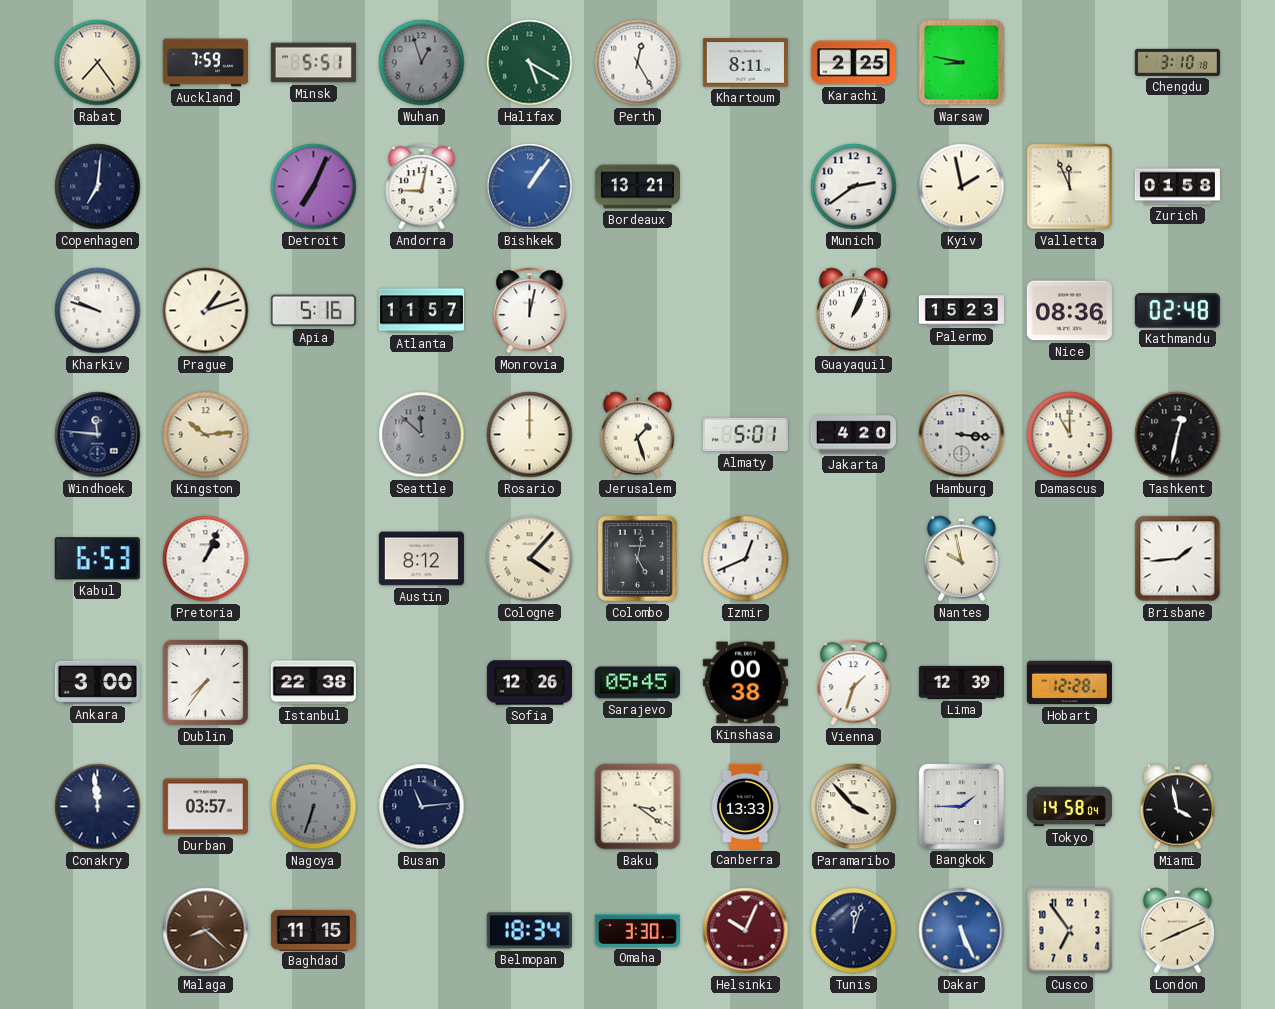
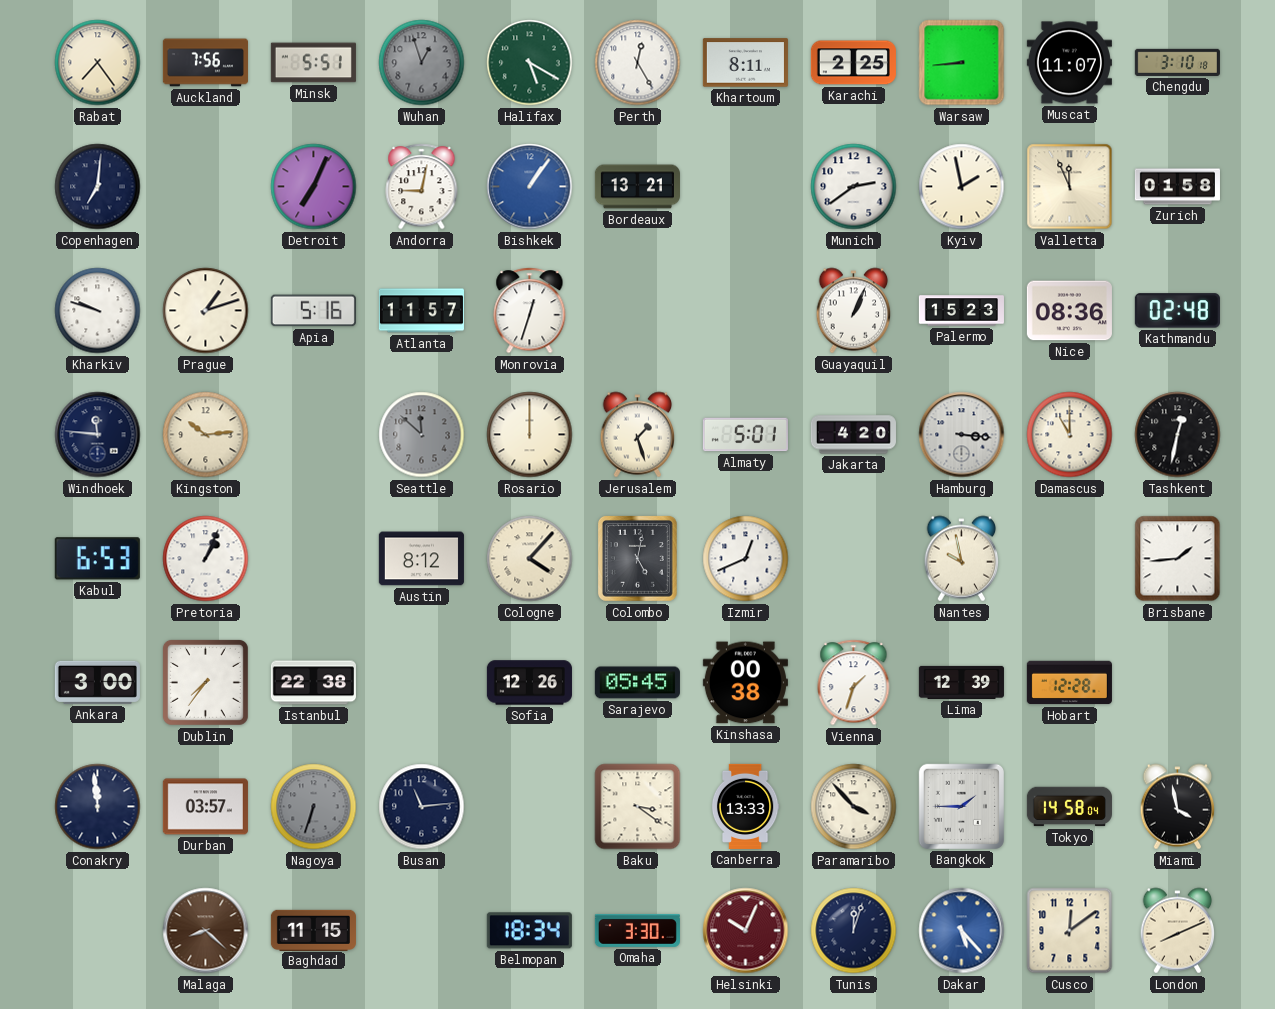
Auckland: 7:59 -> 7:56
Warsaw: 8:47 -> 8:44
Muscat: none -> 11:07
Monrovia: 12:02 -> 12:33
Dakar: 5:26 -> 5:23
Cusco: 6:54 -> 12:09
